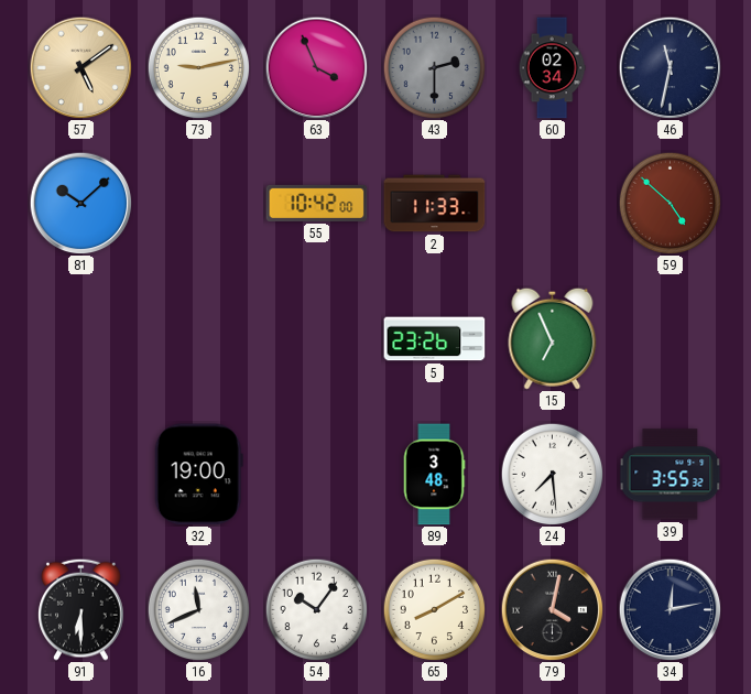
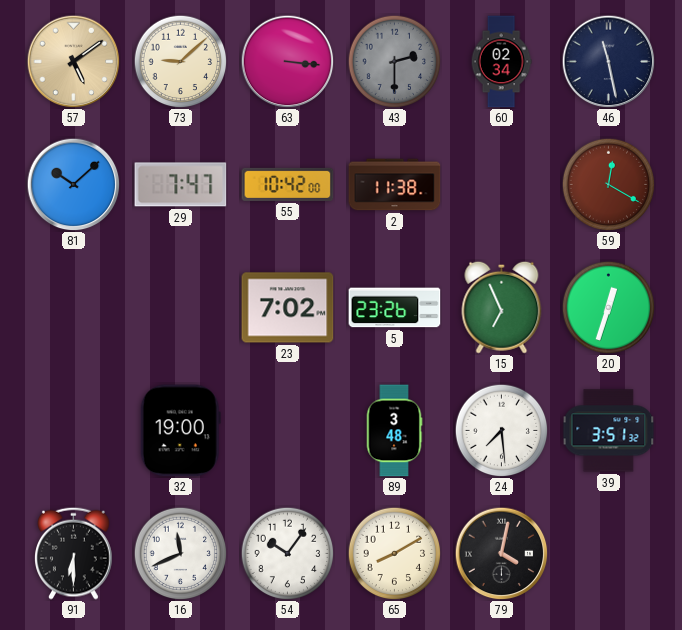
73: 9:13 -> 9:08
63: 3:56 -> 3:16
46: 11:32 -> 11:28
29: none -> 7:47
2: 11:33 -> 11:38
59: 4:52 -> 12:20
23: none -> 7:02
20: none -> 12:33
39: 3:55 -> 3:51
34: 12:13 -> none
